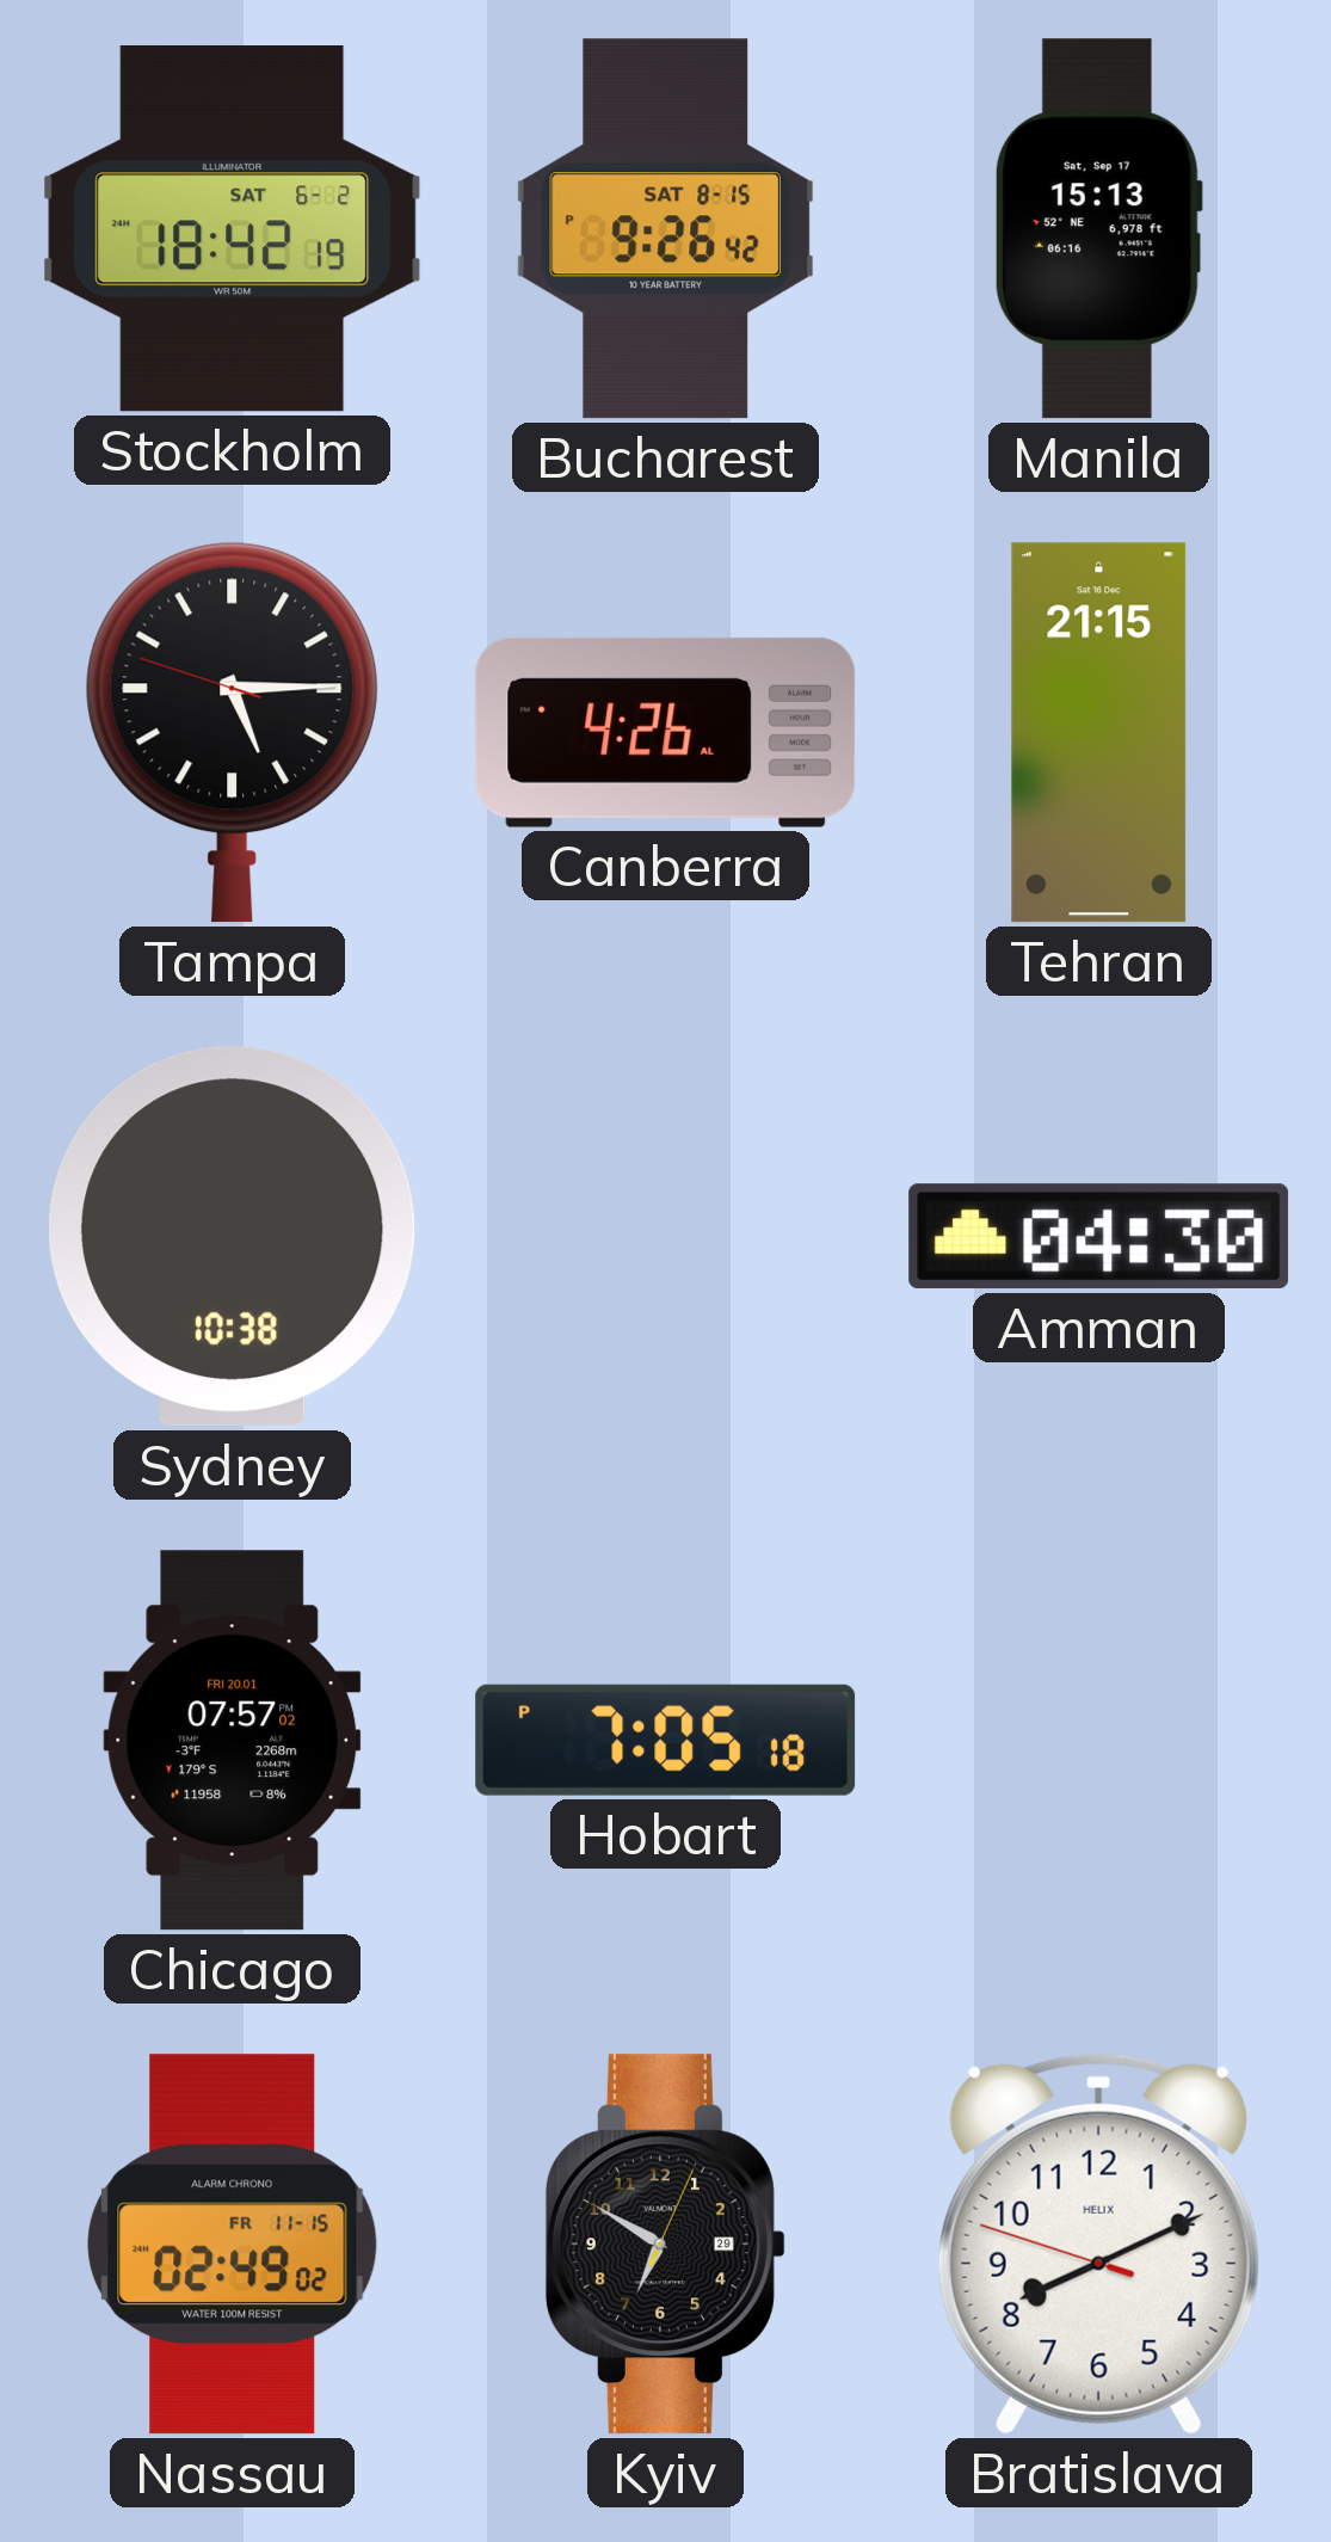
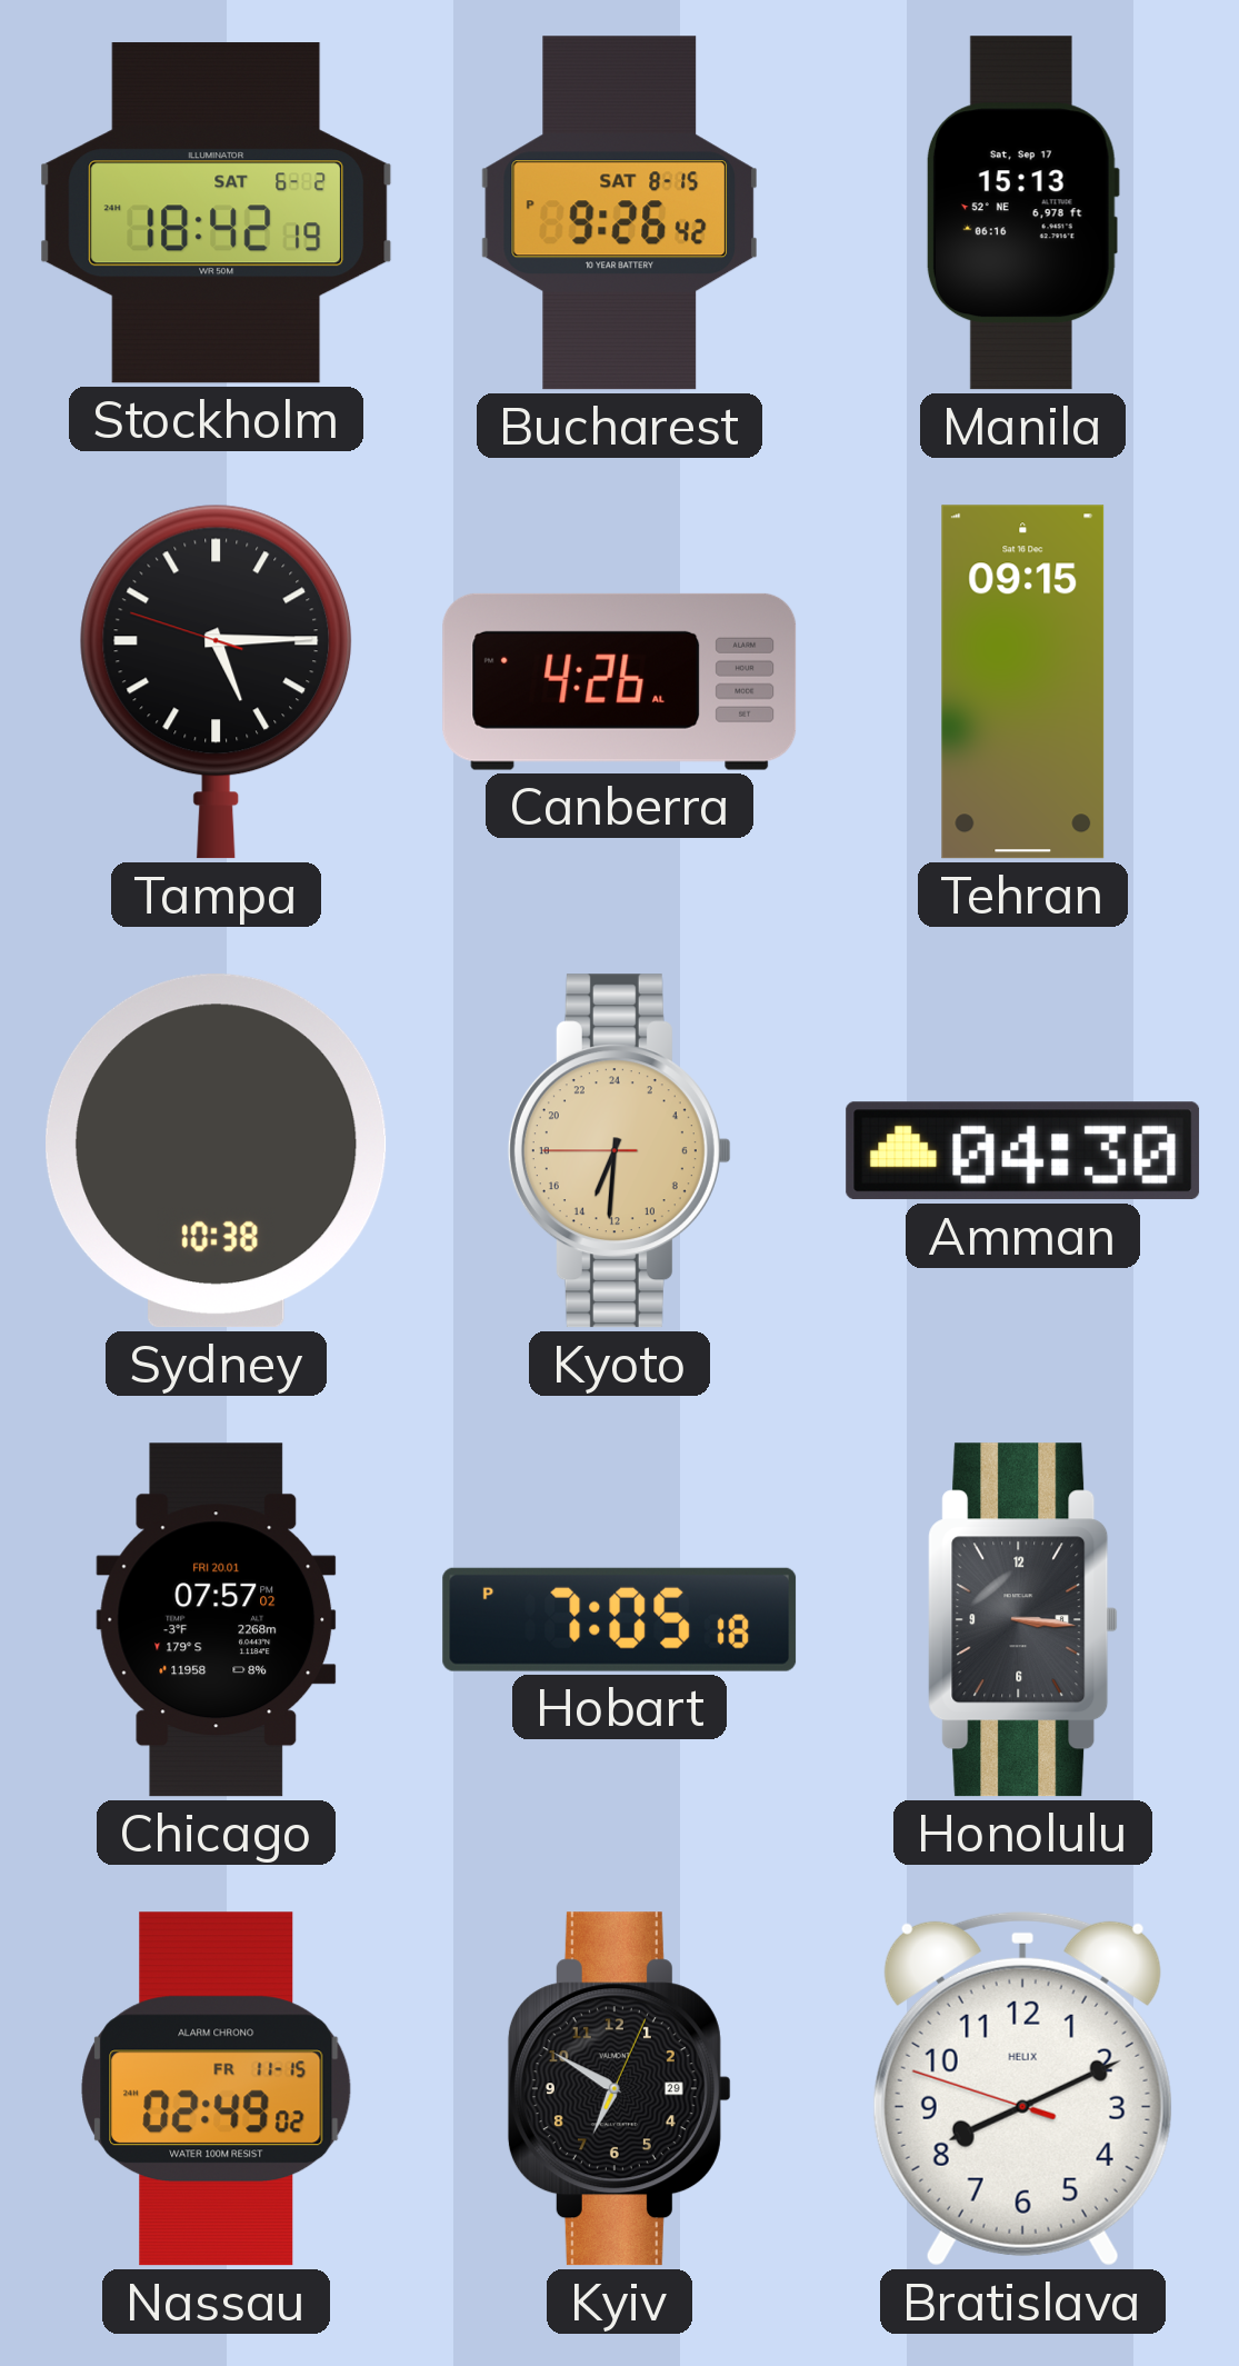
Tehran: 21:15 -> 09:15
Kyoto: none -> 13:30
Honolulu: none -> 3:16
